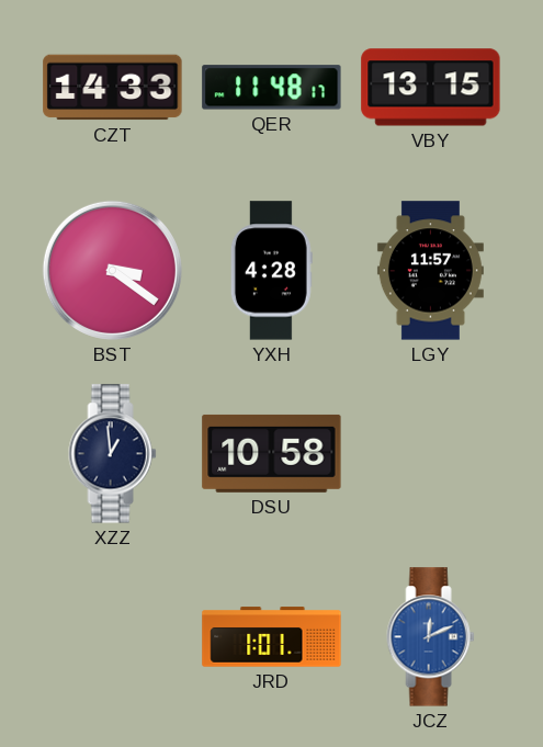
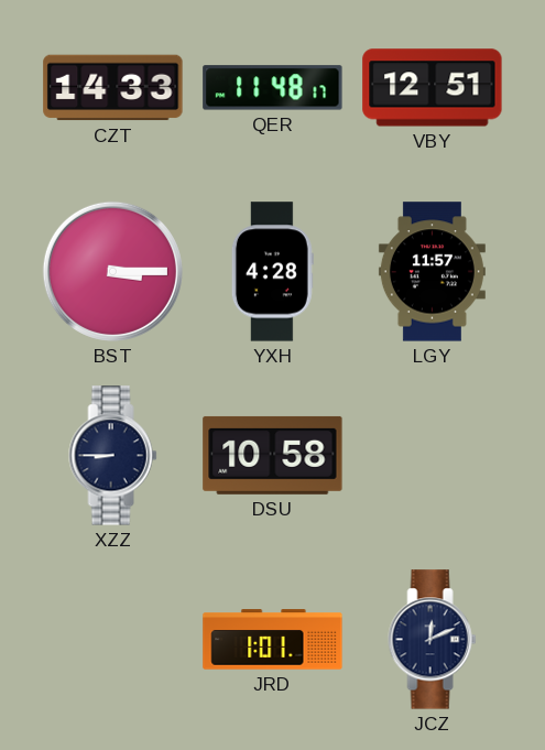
VBY: 13:15 -> 12:51
BST: 3:21 -> 3:15
XZZ: 12:59 -> 8:45
JCZ dial: blue -> navy
